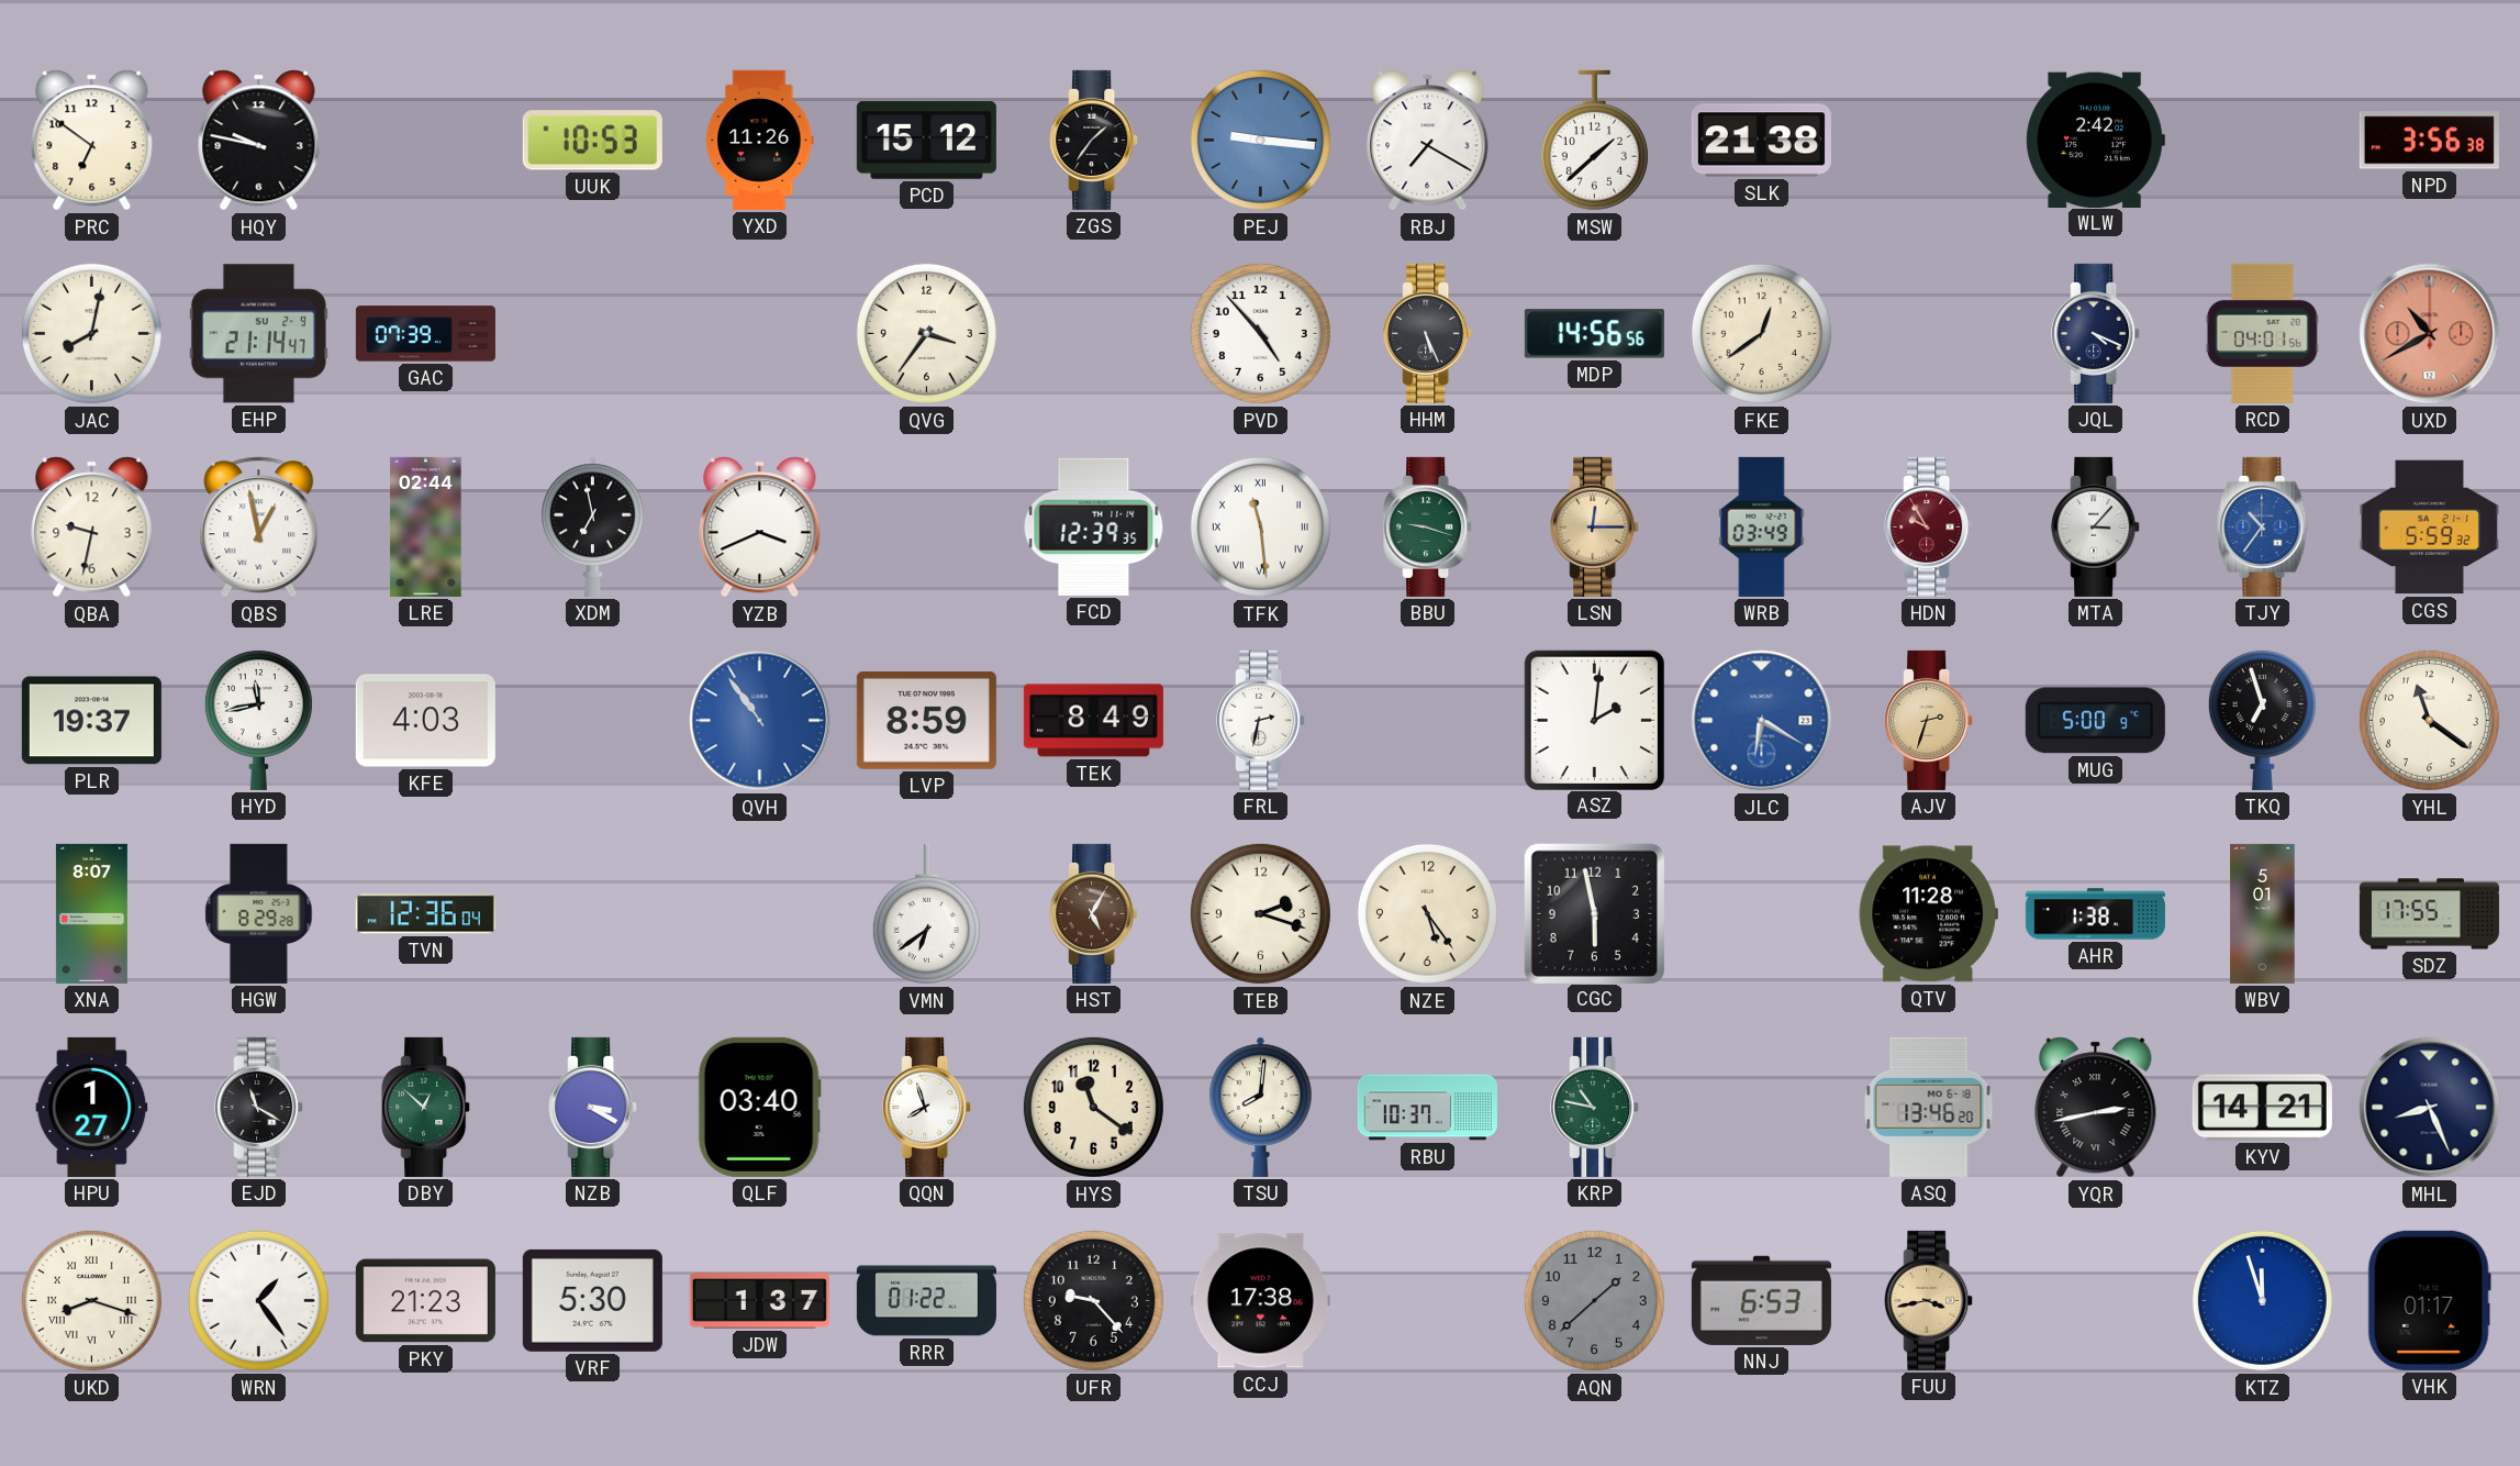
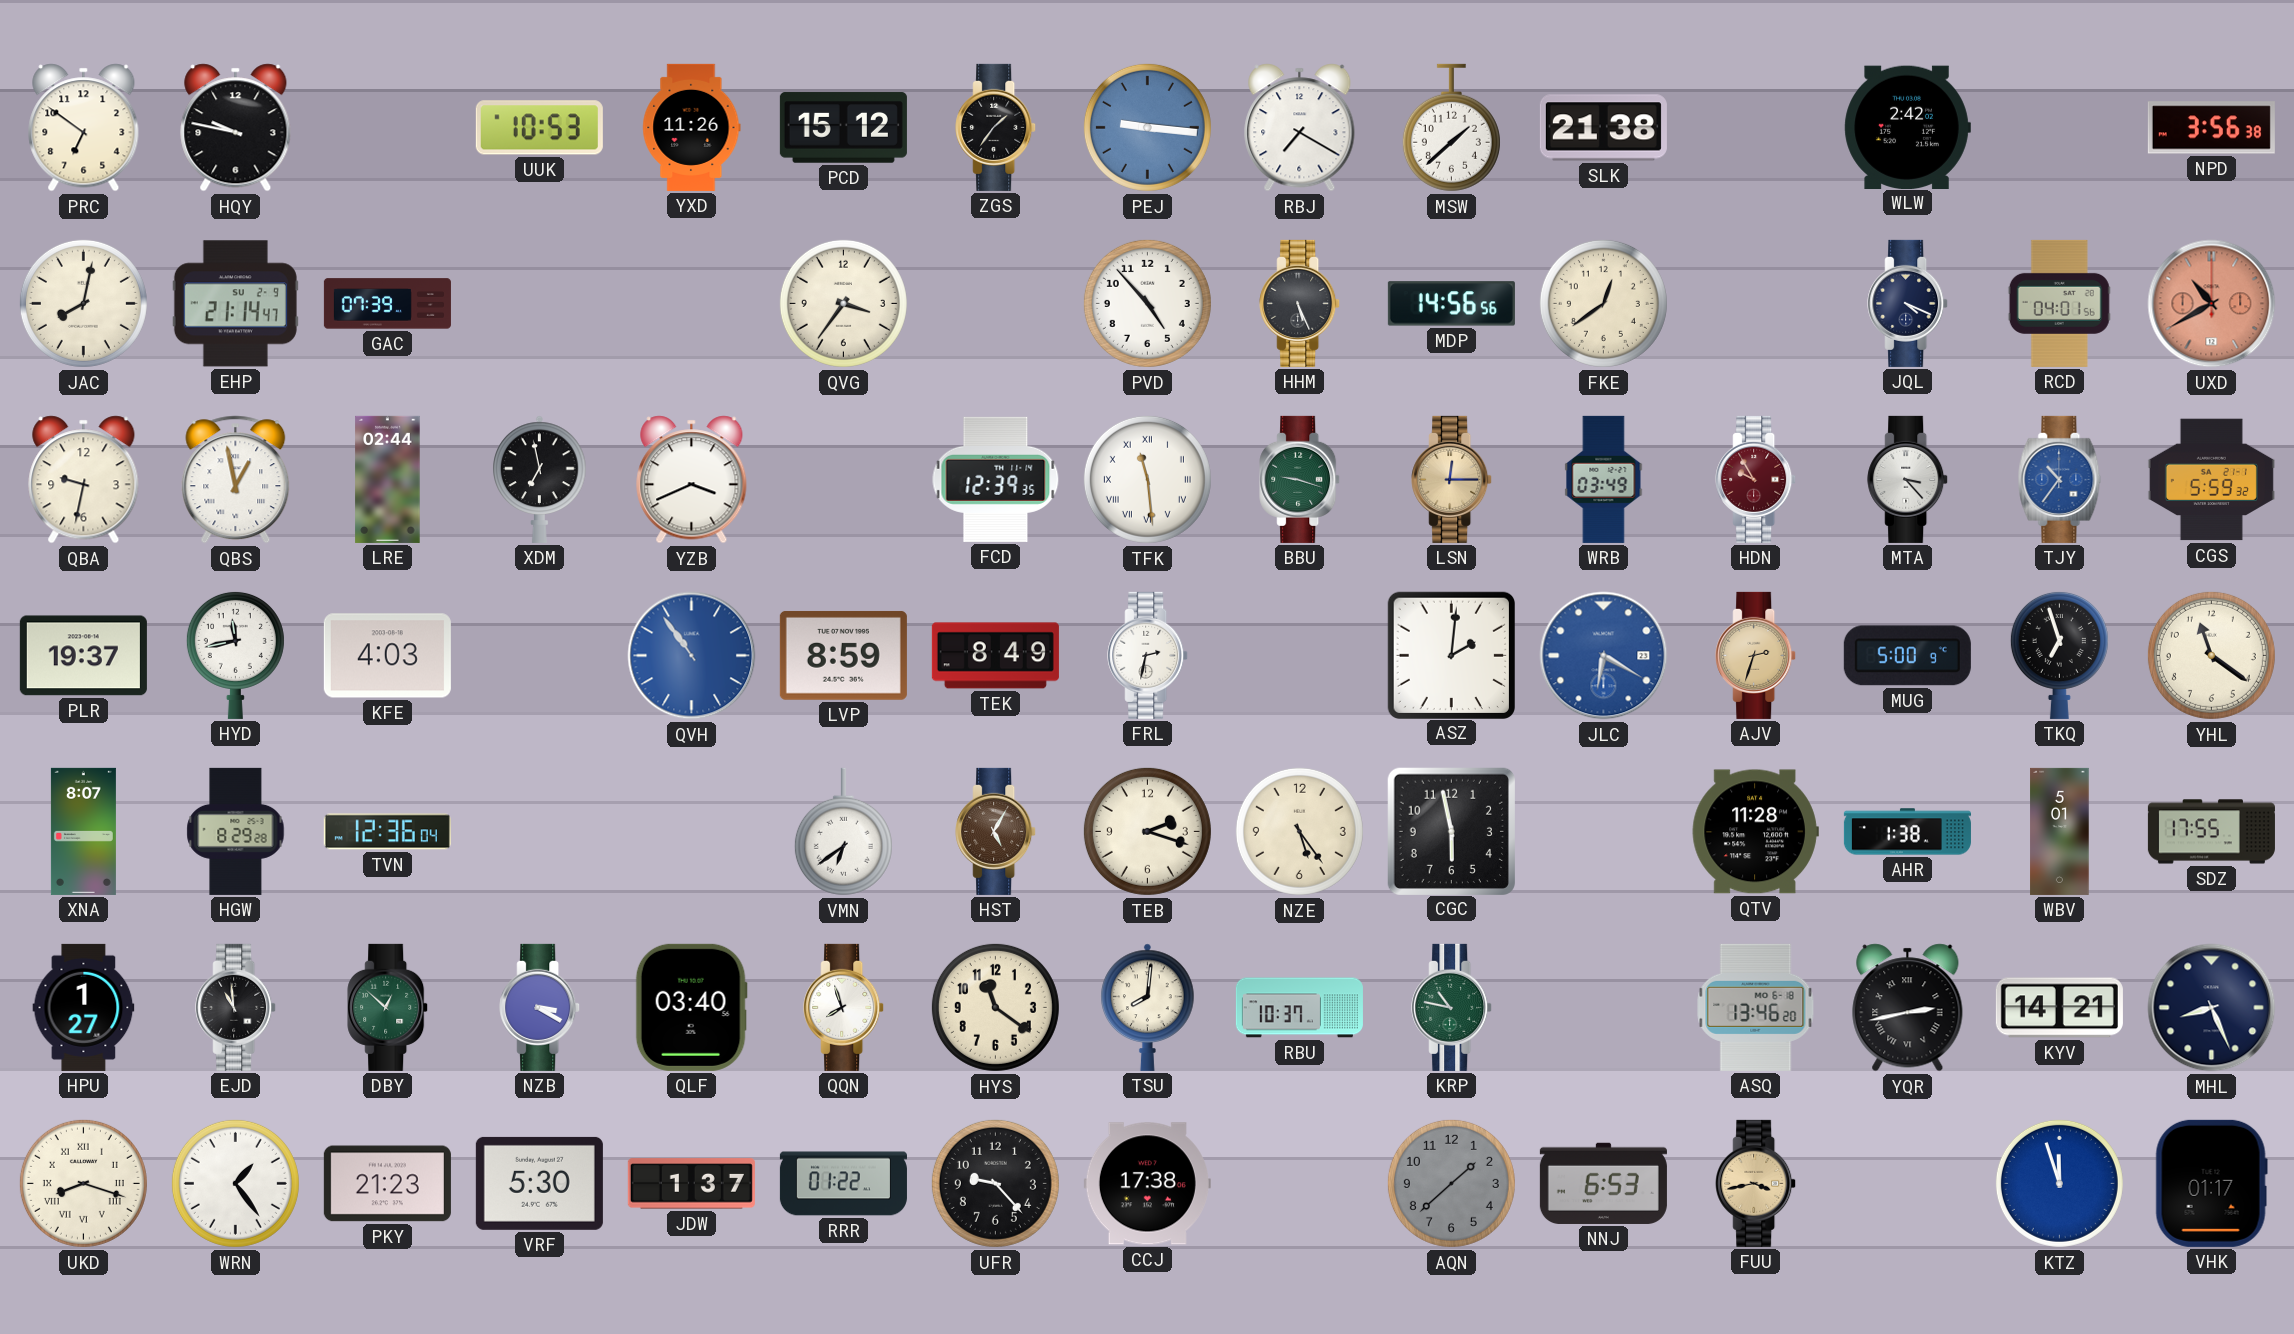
MTA: 3:07 -> 3:23
EJD: 11:20 -> 10:59
